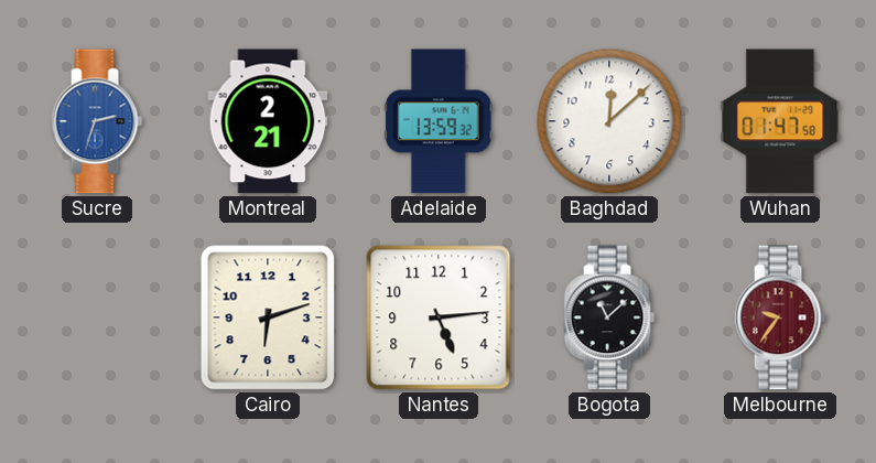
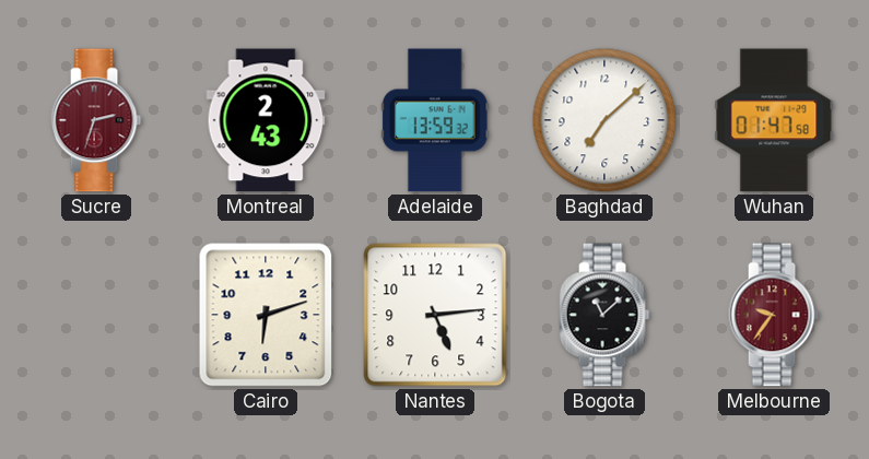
Sucre dial: blue -> burgundy
Montreal: 2:21 -> 2:43
Baghdad: 12:08 -> 7:08
